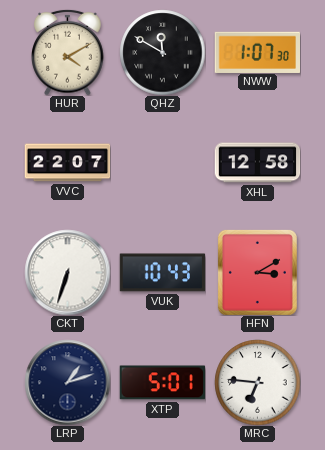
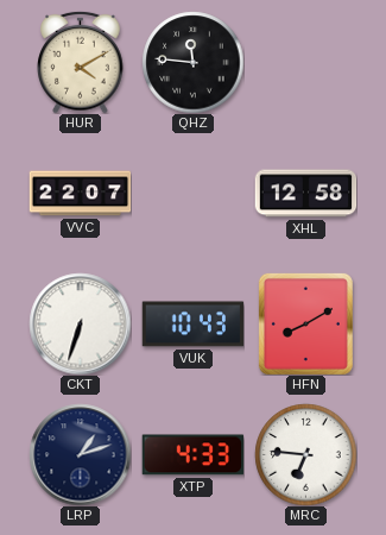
QHZ: 11:50 -> 11:46
NWW: 1:07 -> none
HFN: 3:10 -> 8:10
XTP: 5:01 -> 4:33
